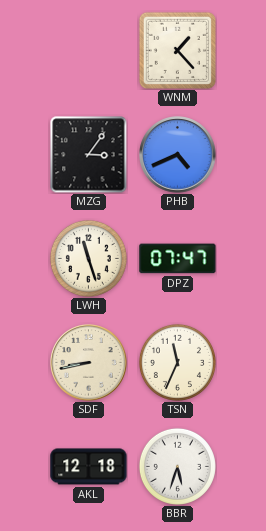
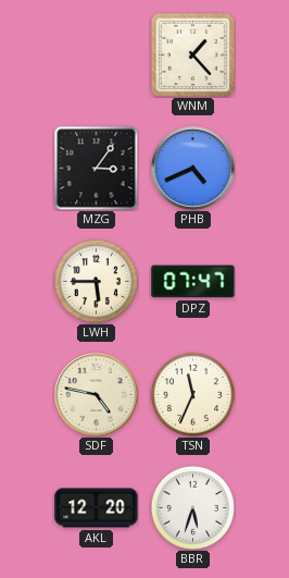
LWH: 11:27 -> 5:45
SDF: 8:43 -> 4:47
AKL: 12:18 -> 12:20
